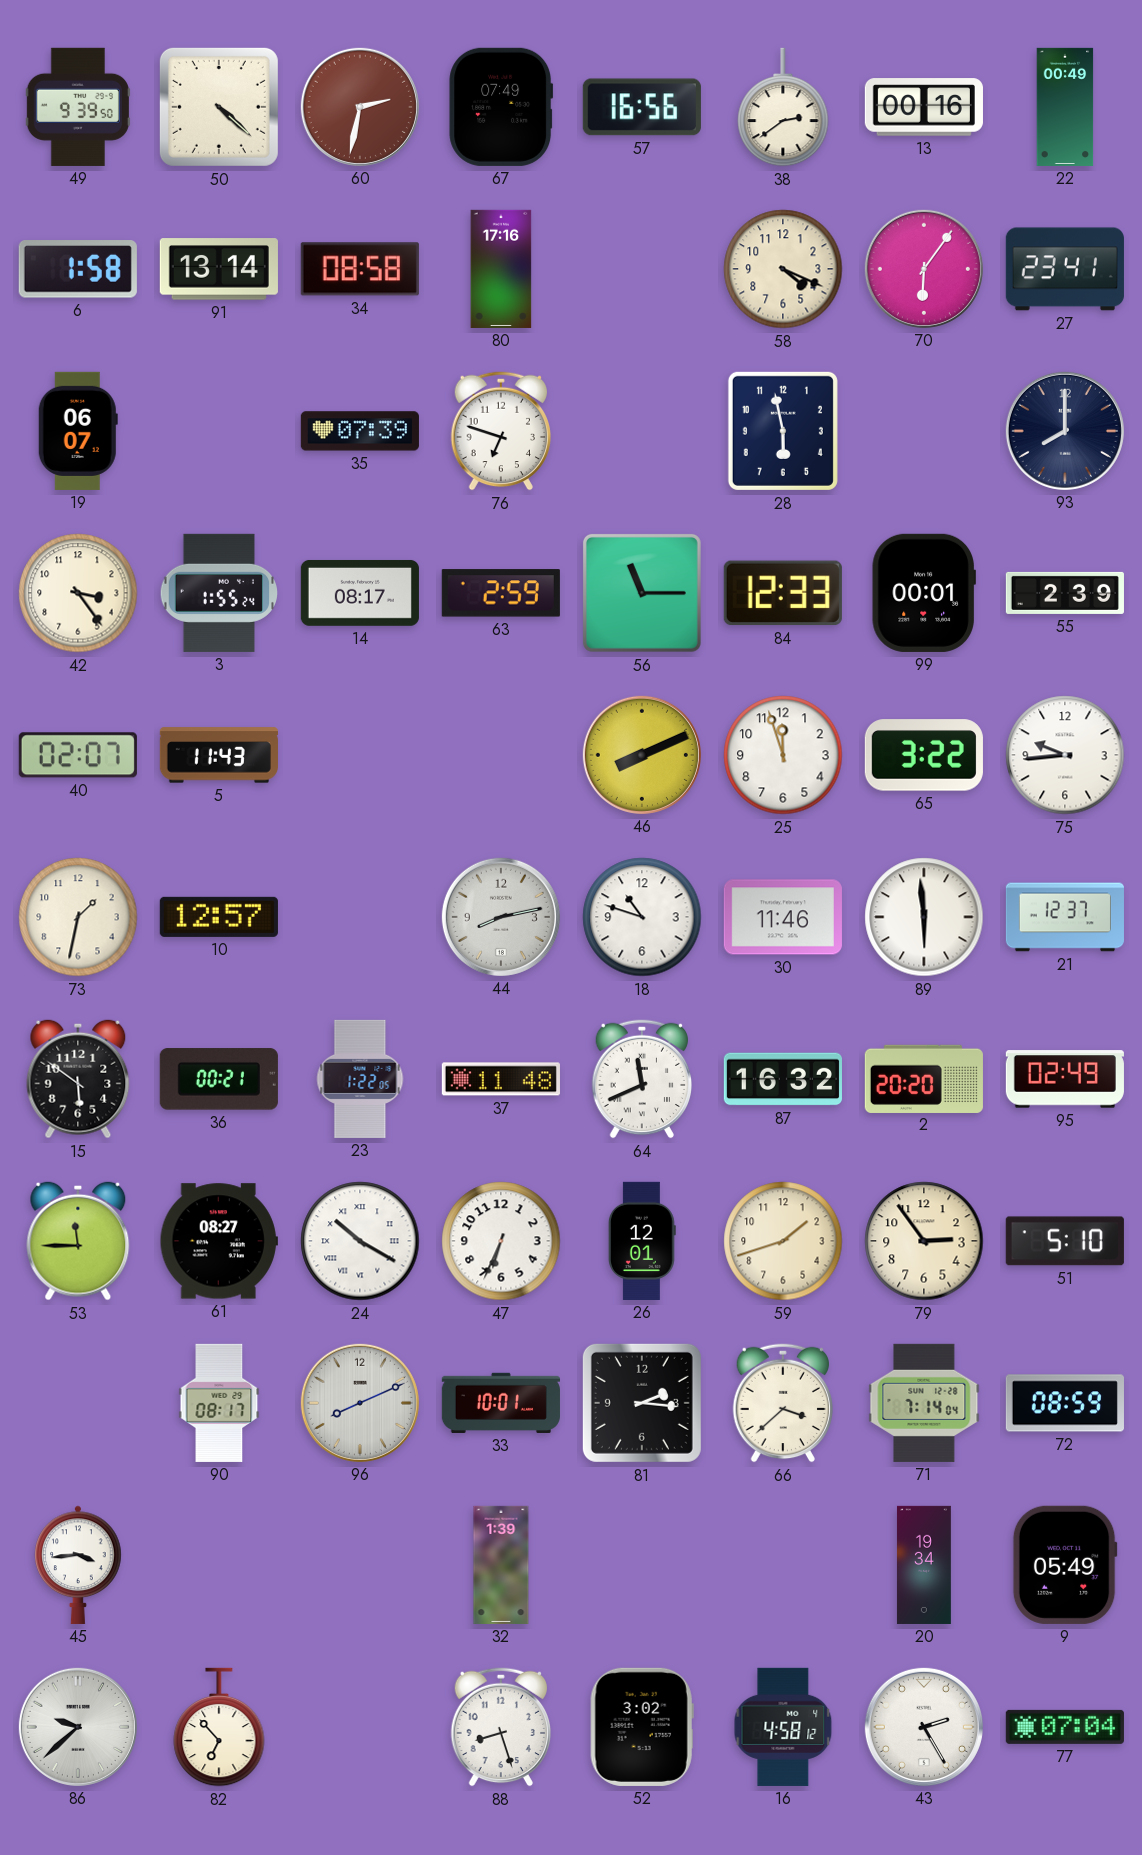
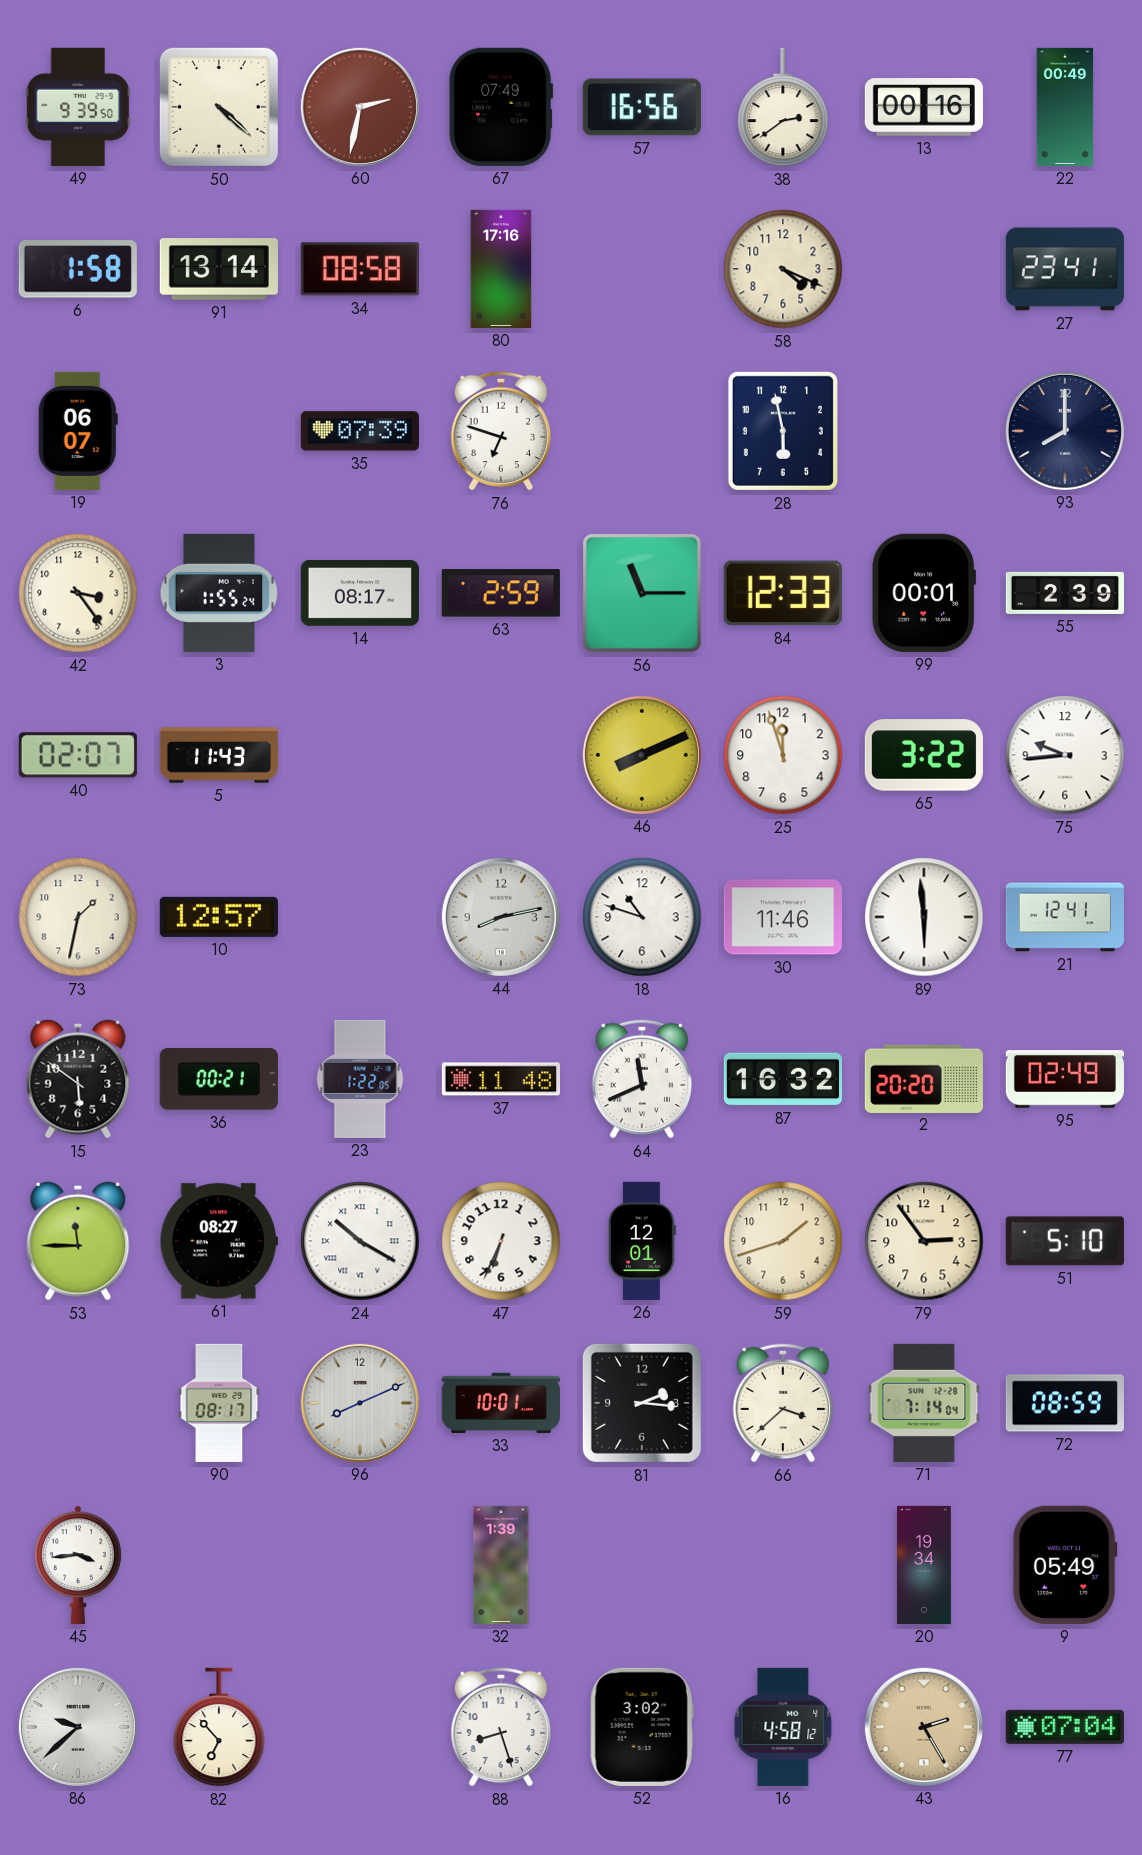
70: 6:06 -> none
21: 12:37 -> 12:41
43 dial: white -> champagne
